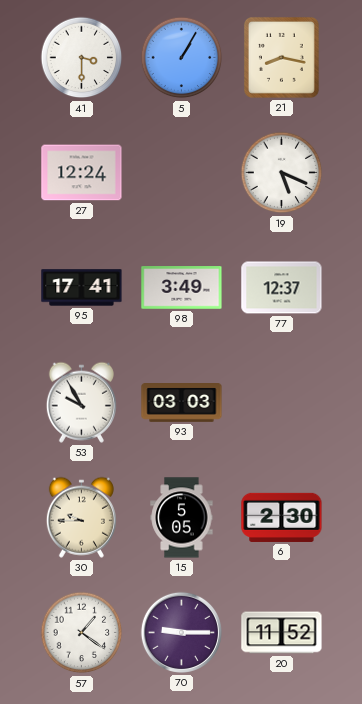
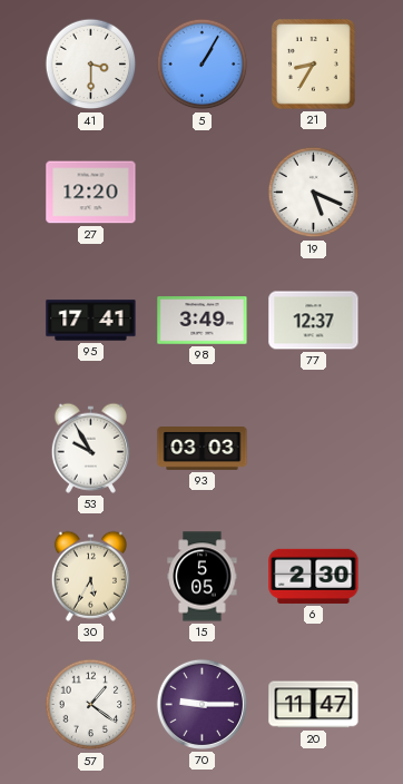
21: 8:17 -> 8:35
27: 12:24 -> 12:20
30: 9:45 -> 5:35
20: 11:52 -> 11:47
